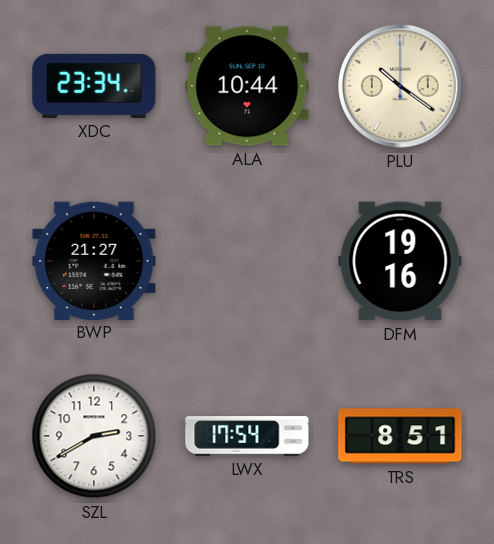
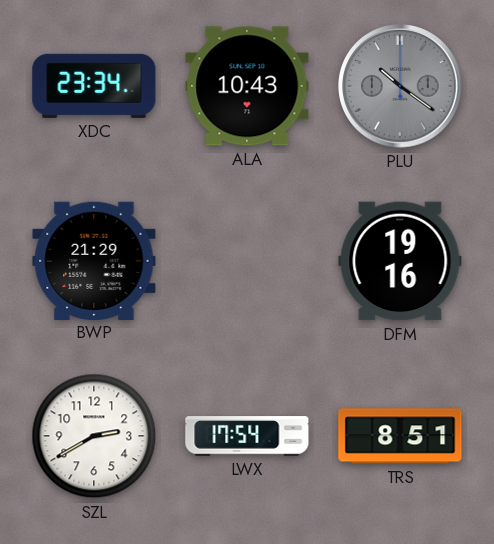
ALA: 10:44 -> 10:43
PLU dial: cream -> grey
BWP: 21:27 -> 21:29
